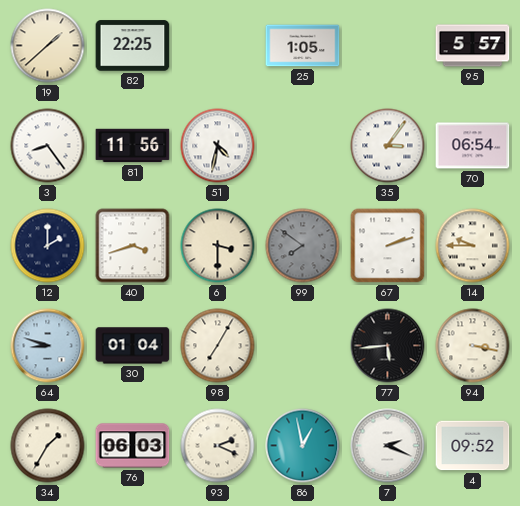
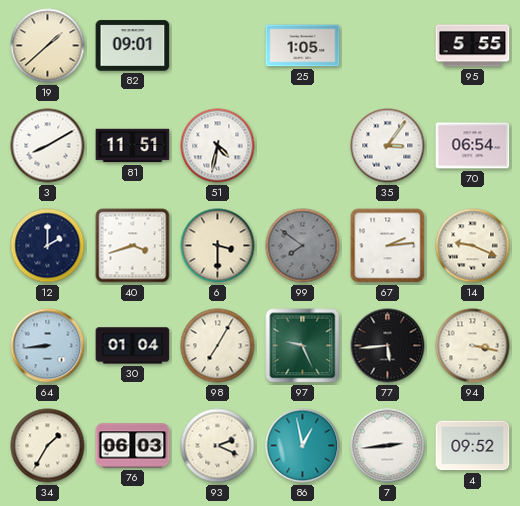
82: 22:25 -> 09:01
95: 5:57 -> 5:55
3: 8:24 -> 8:10
81: 11:56 -> 11:51
67: 2:12 -> 2:14
14: 9:45 -> 9:19
64: 8:48 -> 8:44
97: none -> 9:26
7: 2:19 -> 2:44
